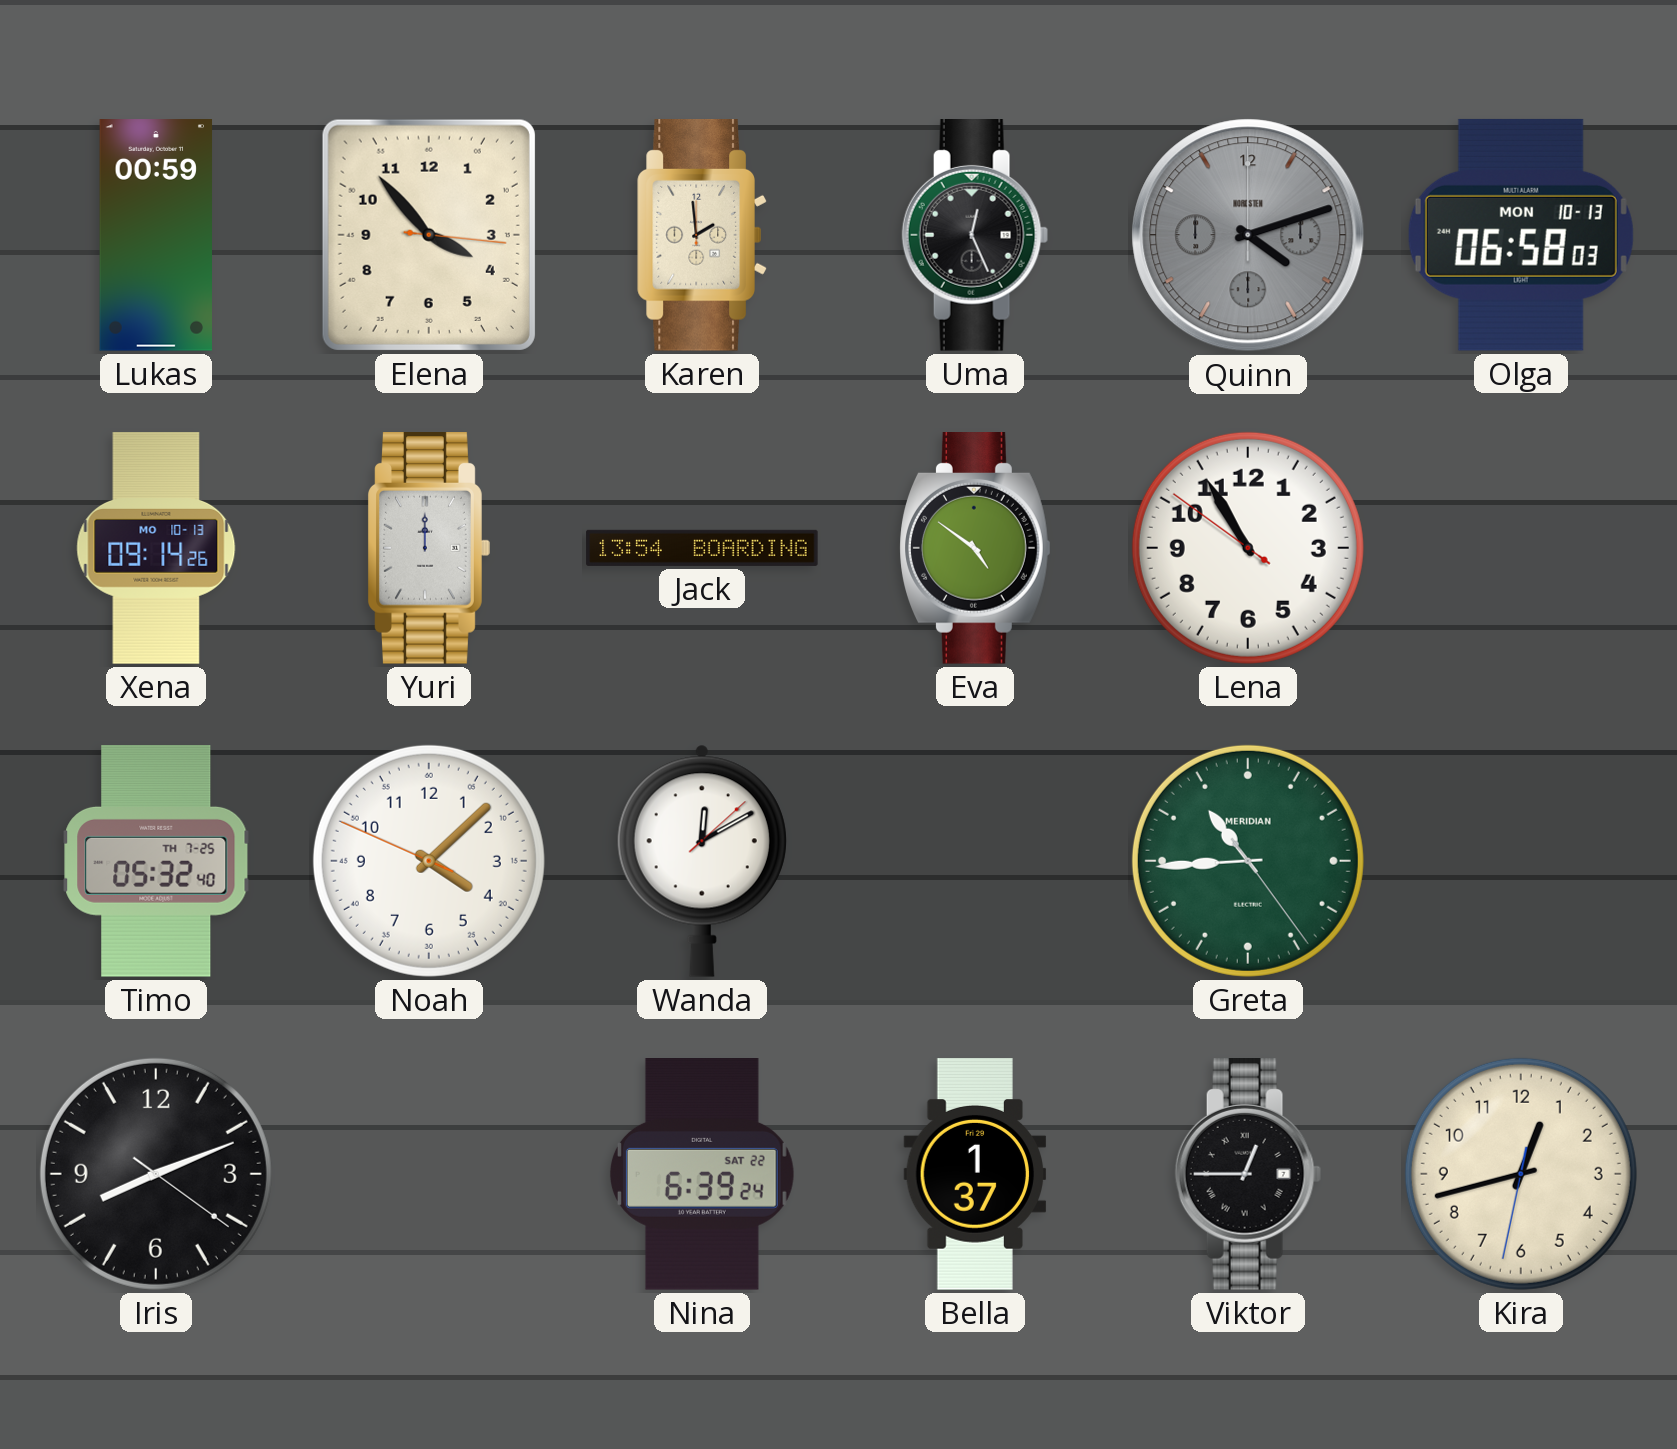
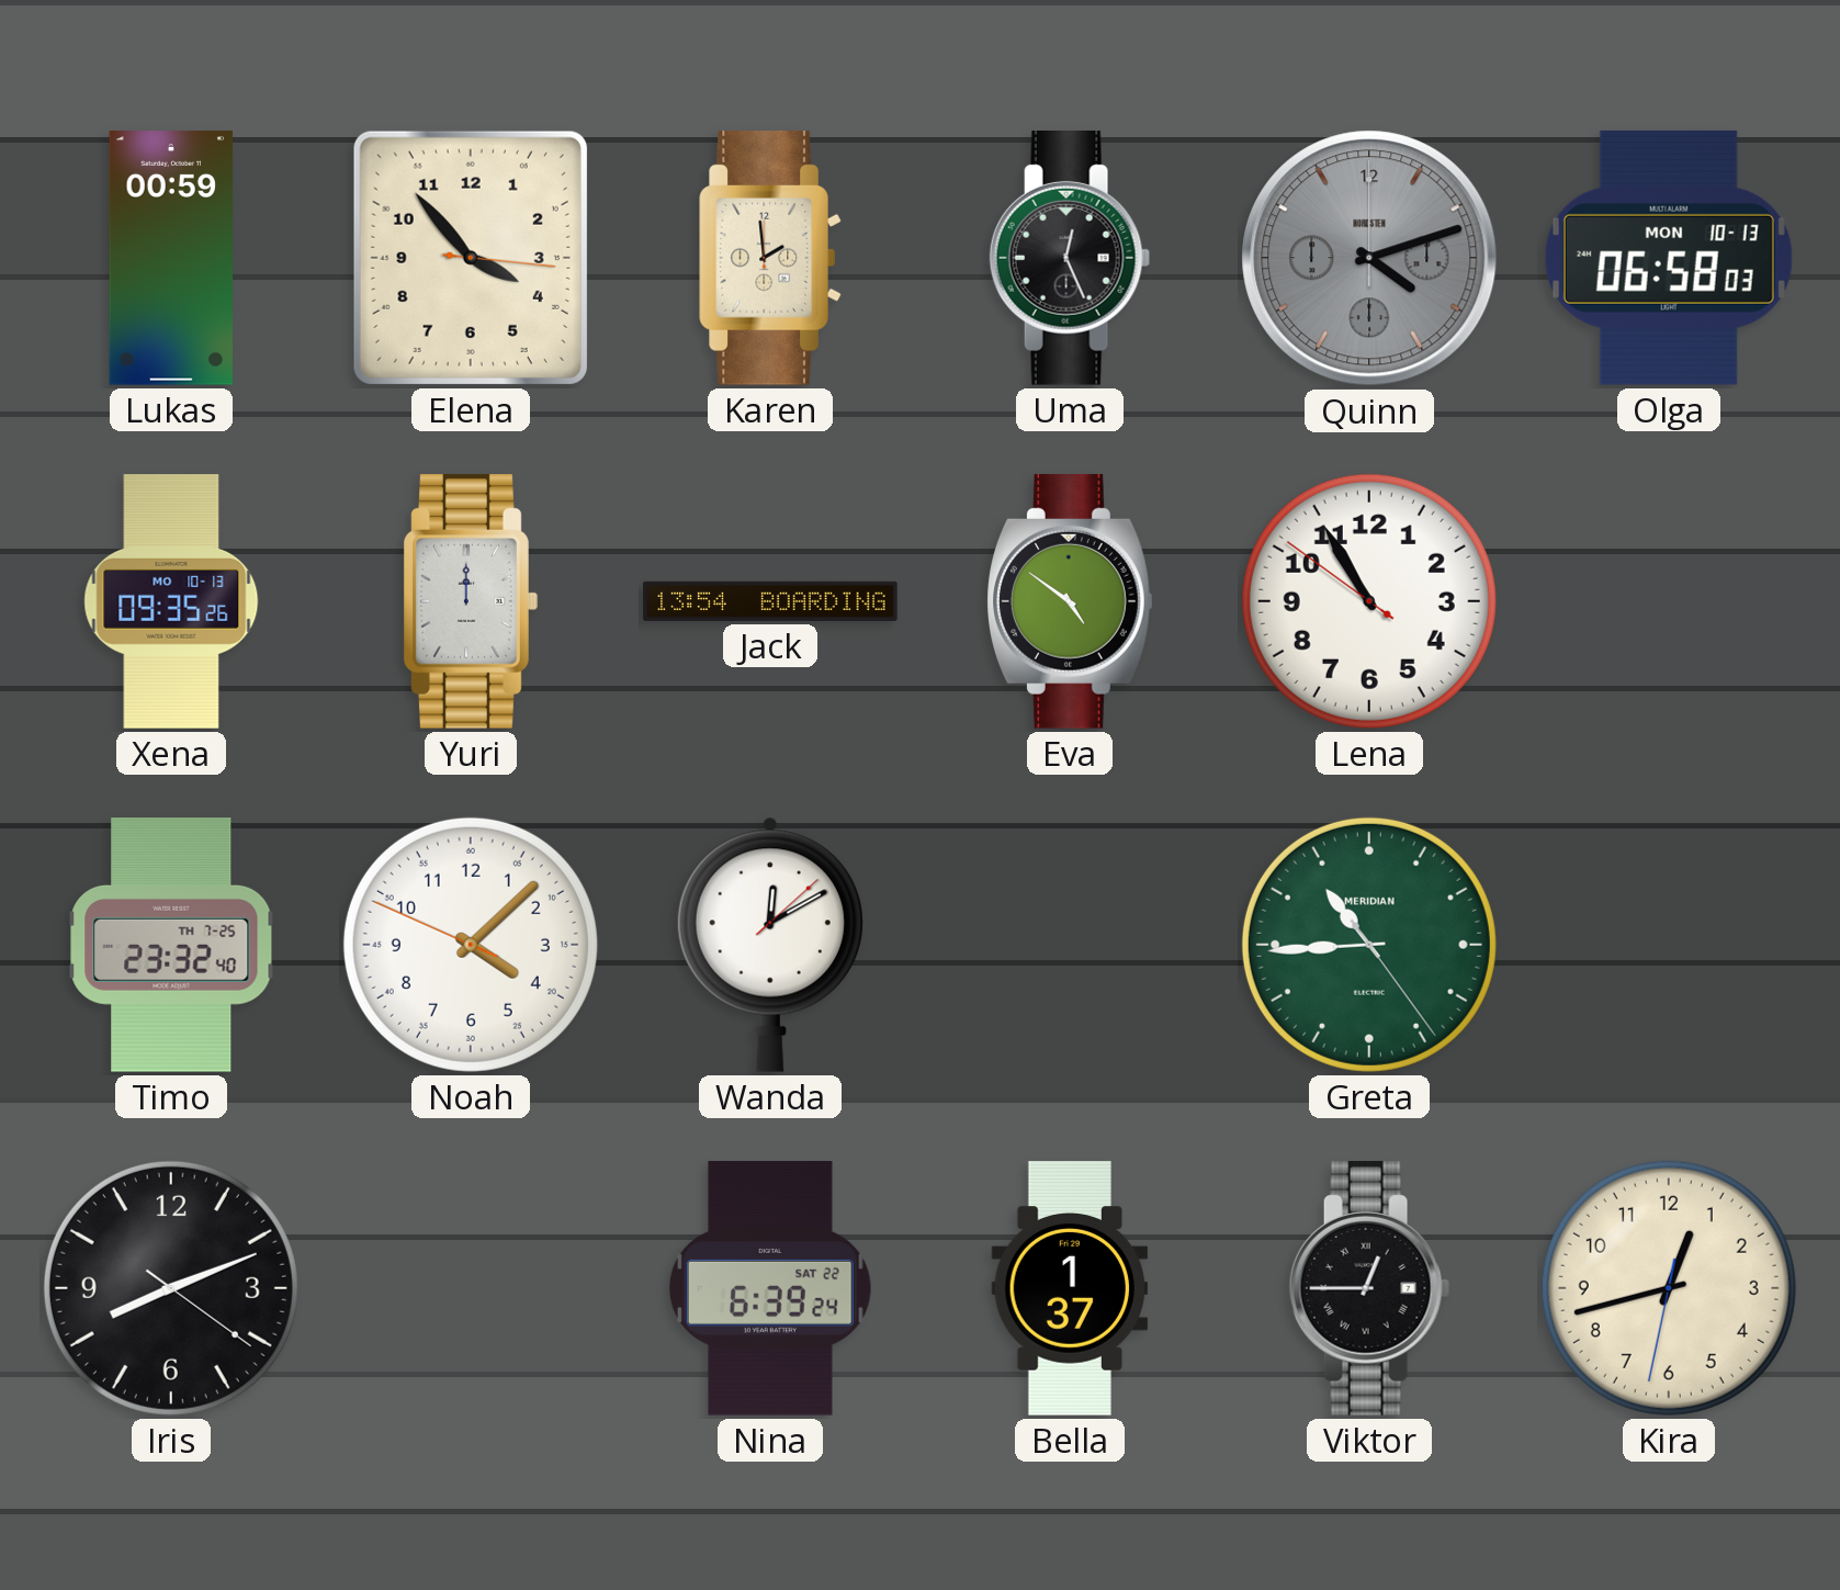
Xena: 09:14 -> 09:35
Timo: 05:32 -> 23:32
